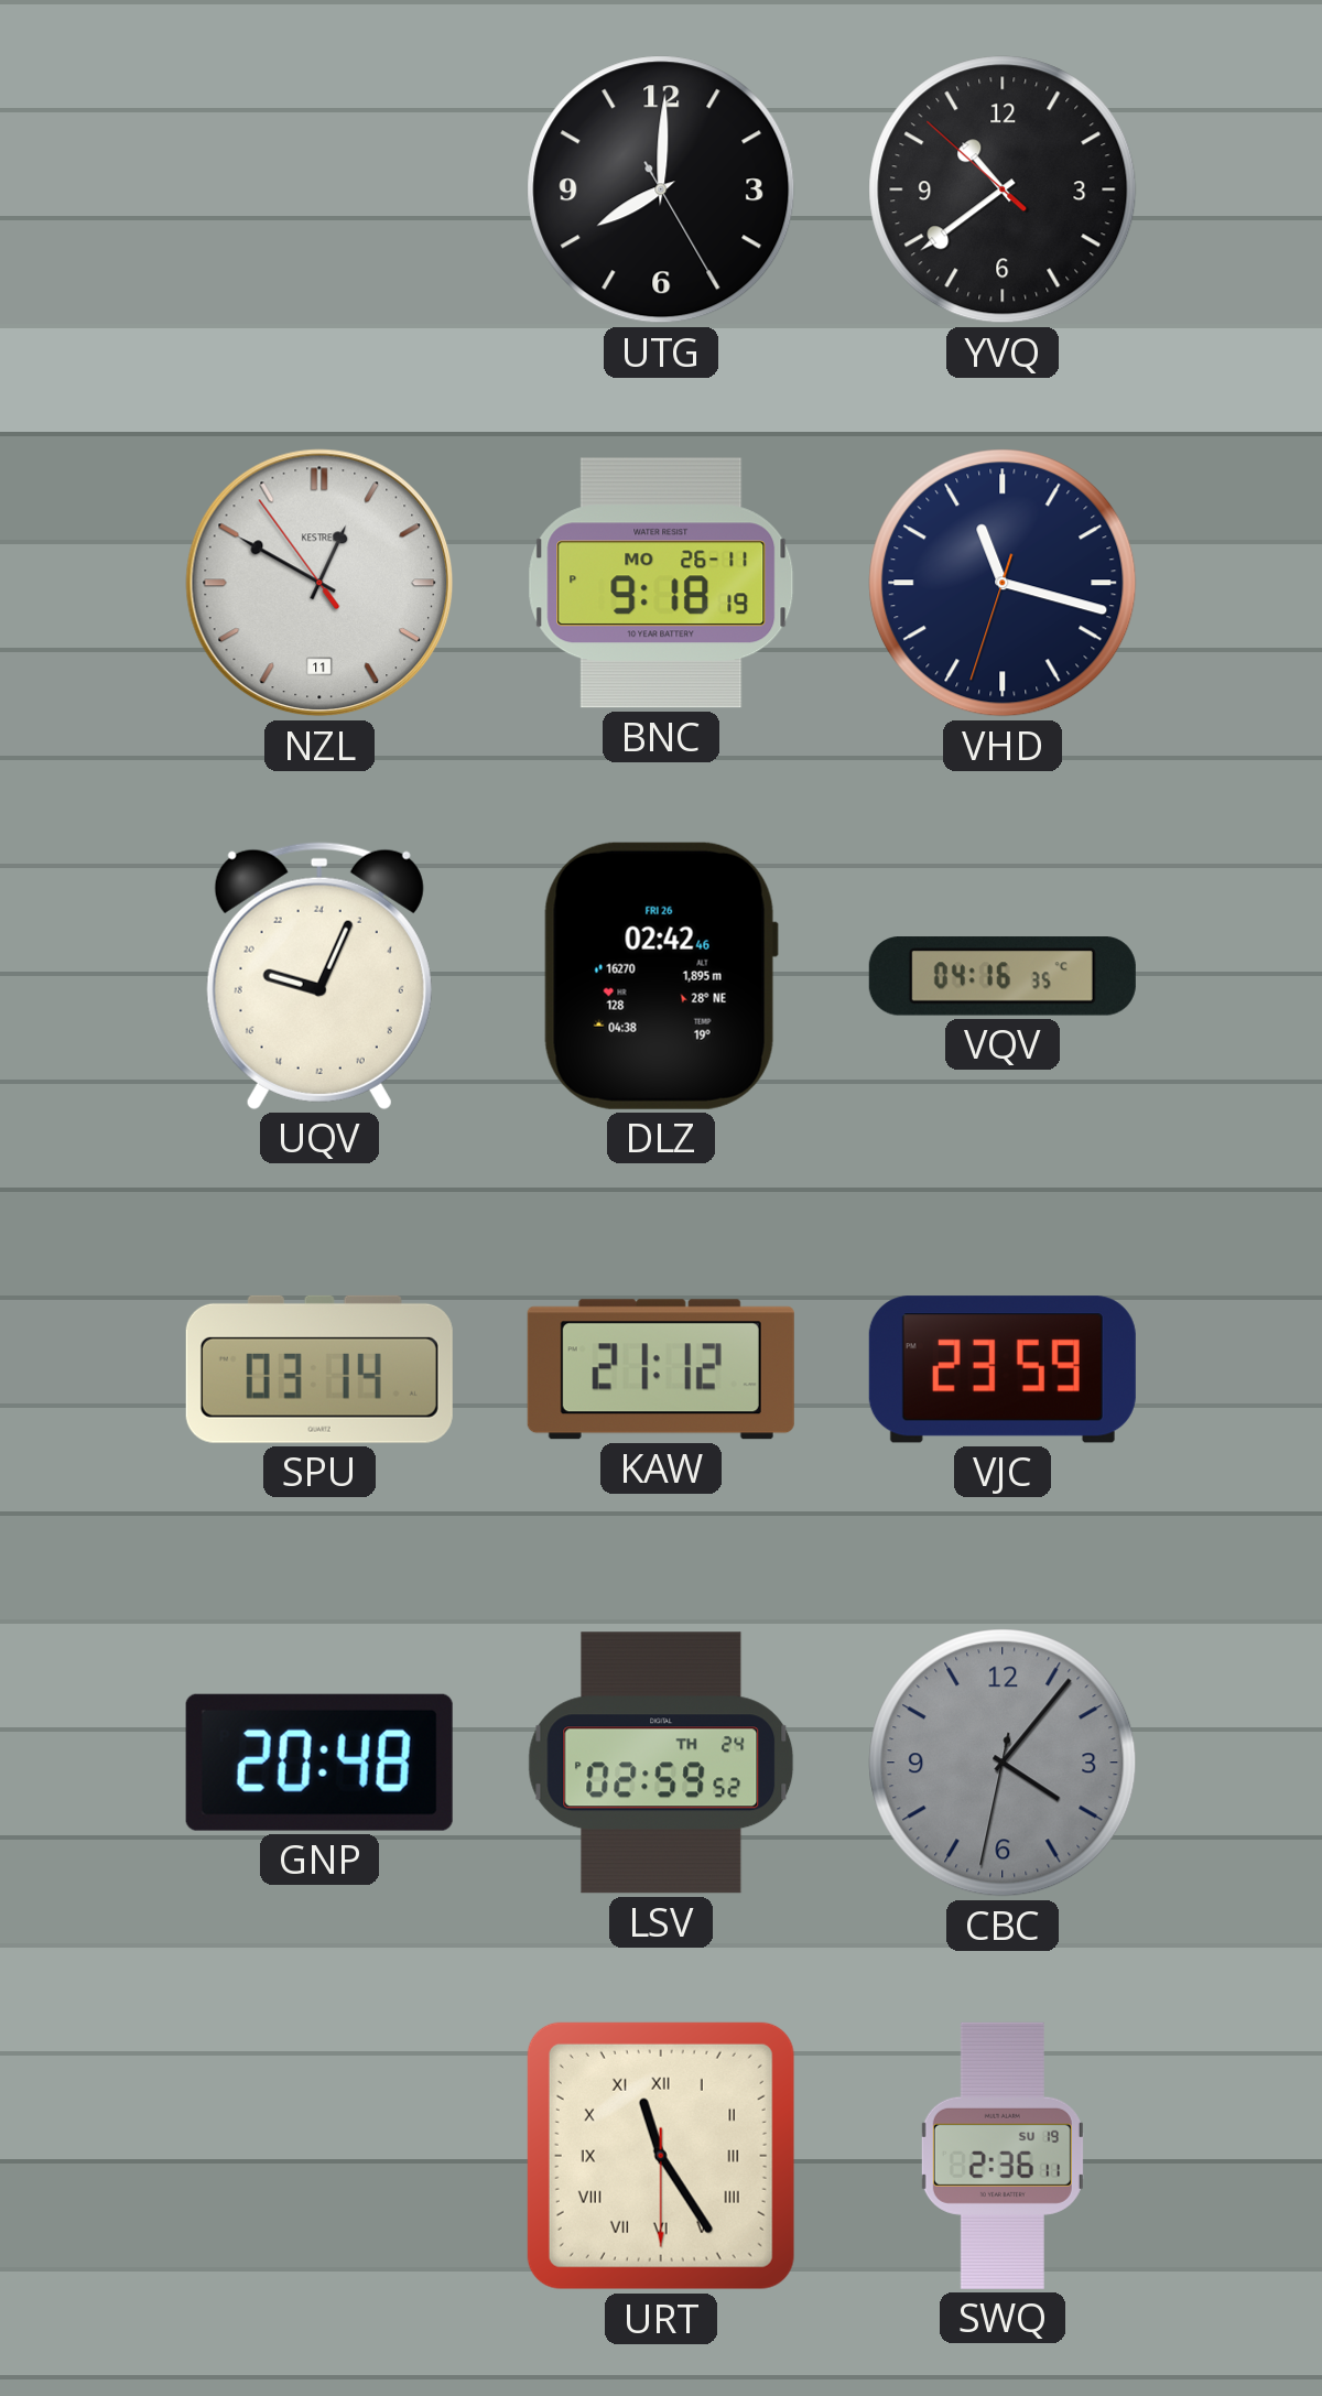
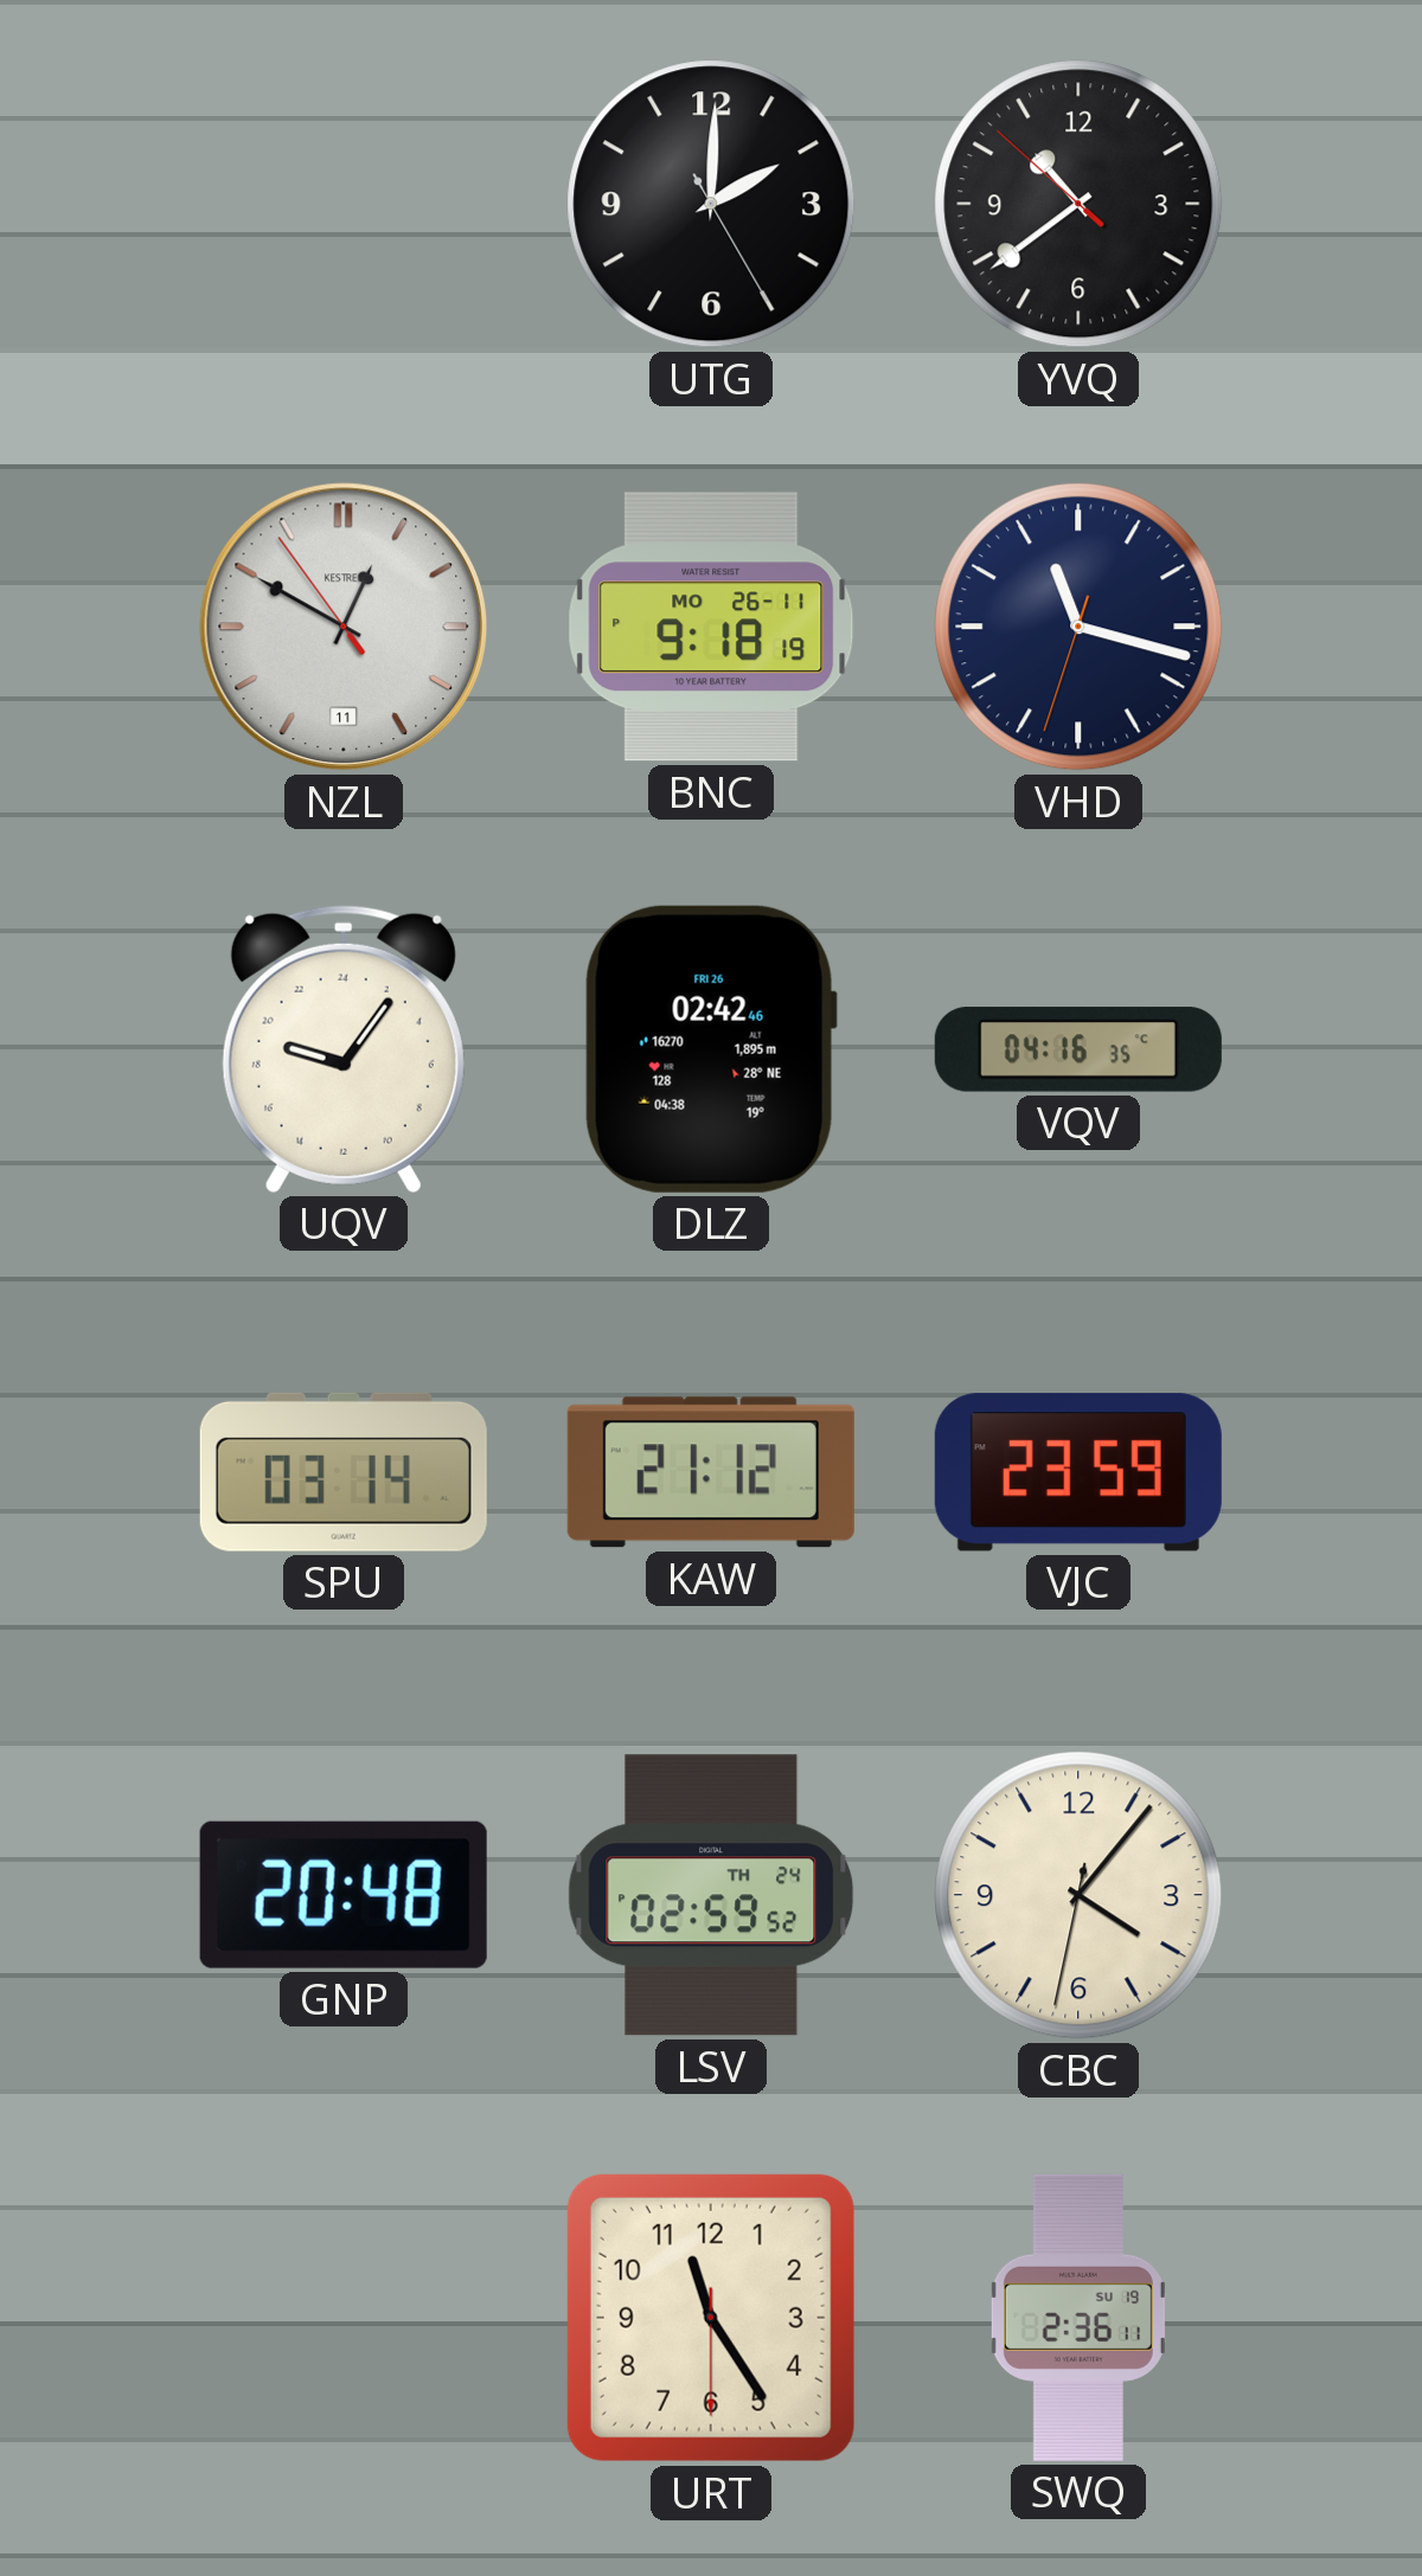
UTG: 8:00 -> 2:00
UQV: 19:04 -> 19:06
CBC dial: grey -> cream
URT numerals: Roman -> Arabic
